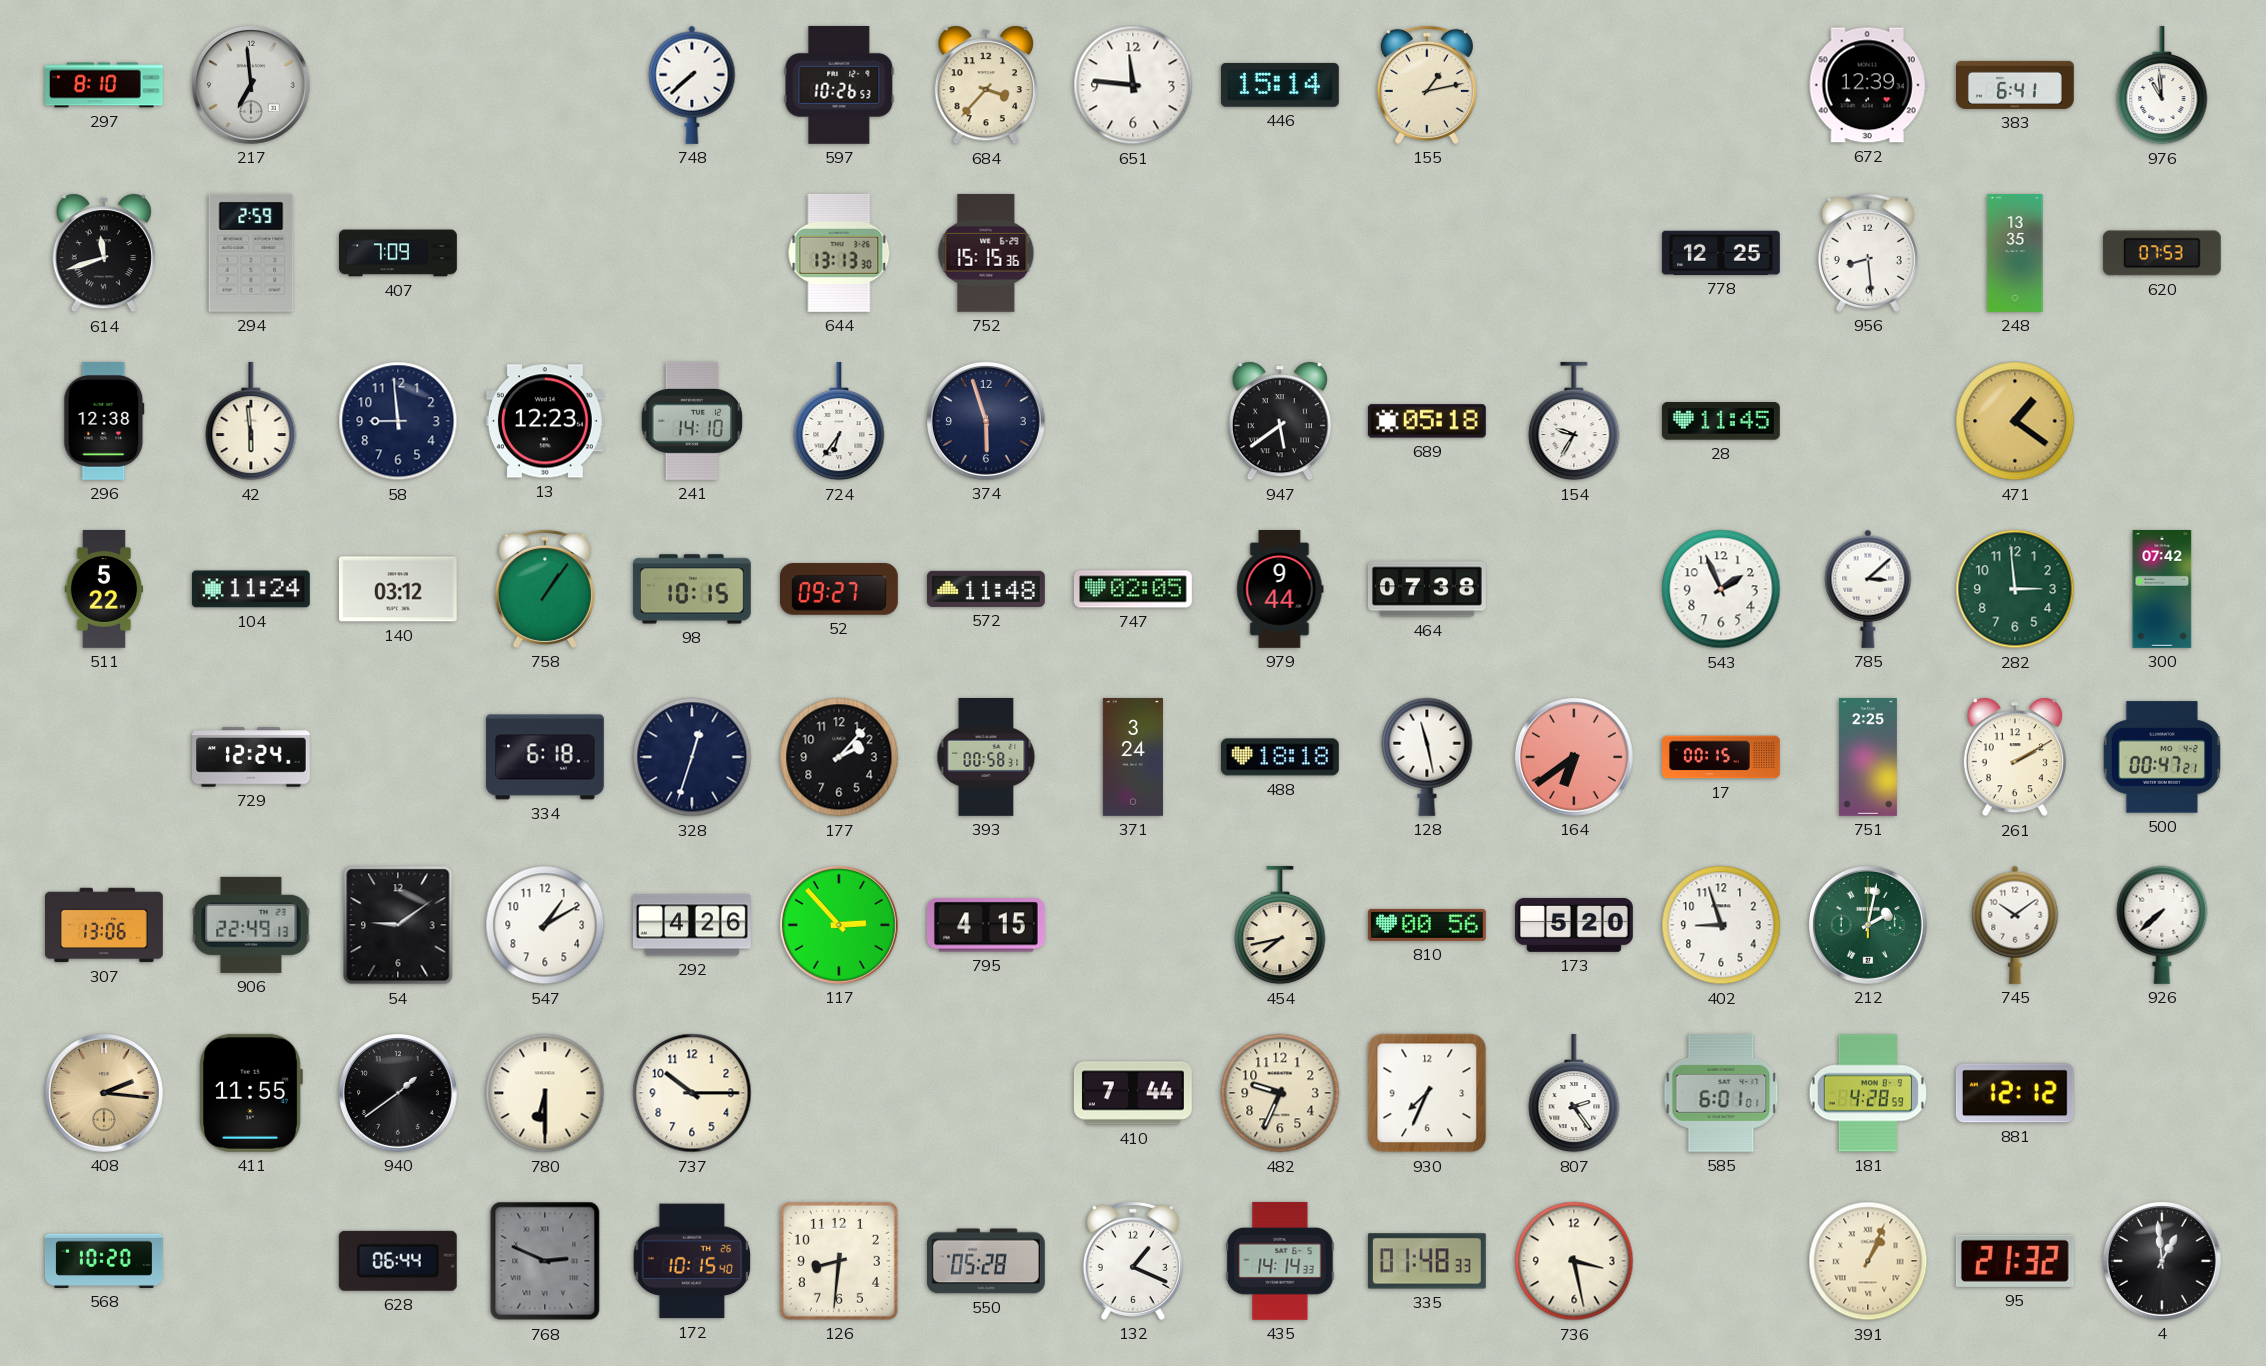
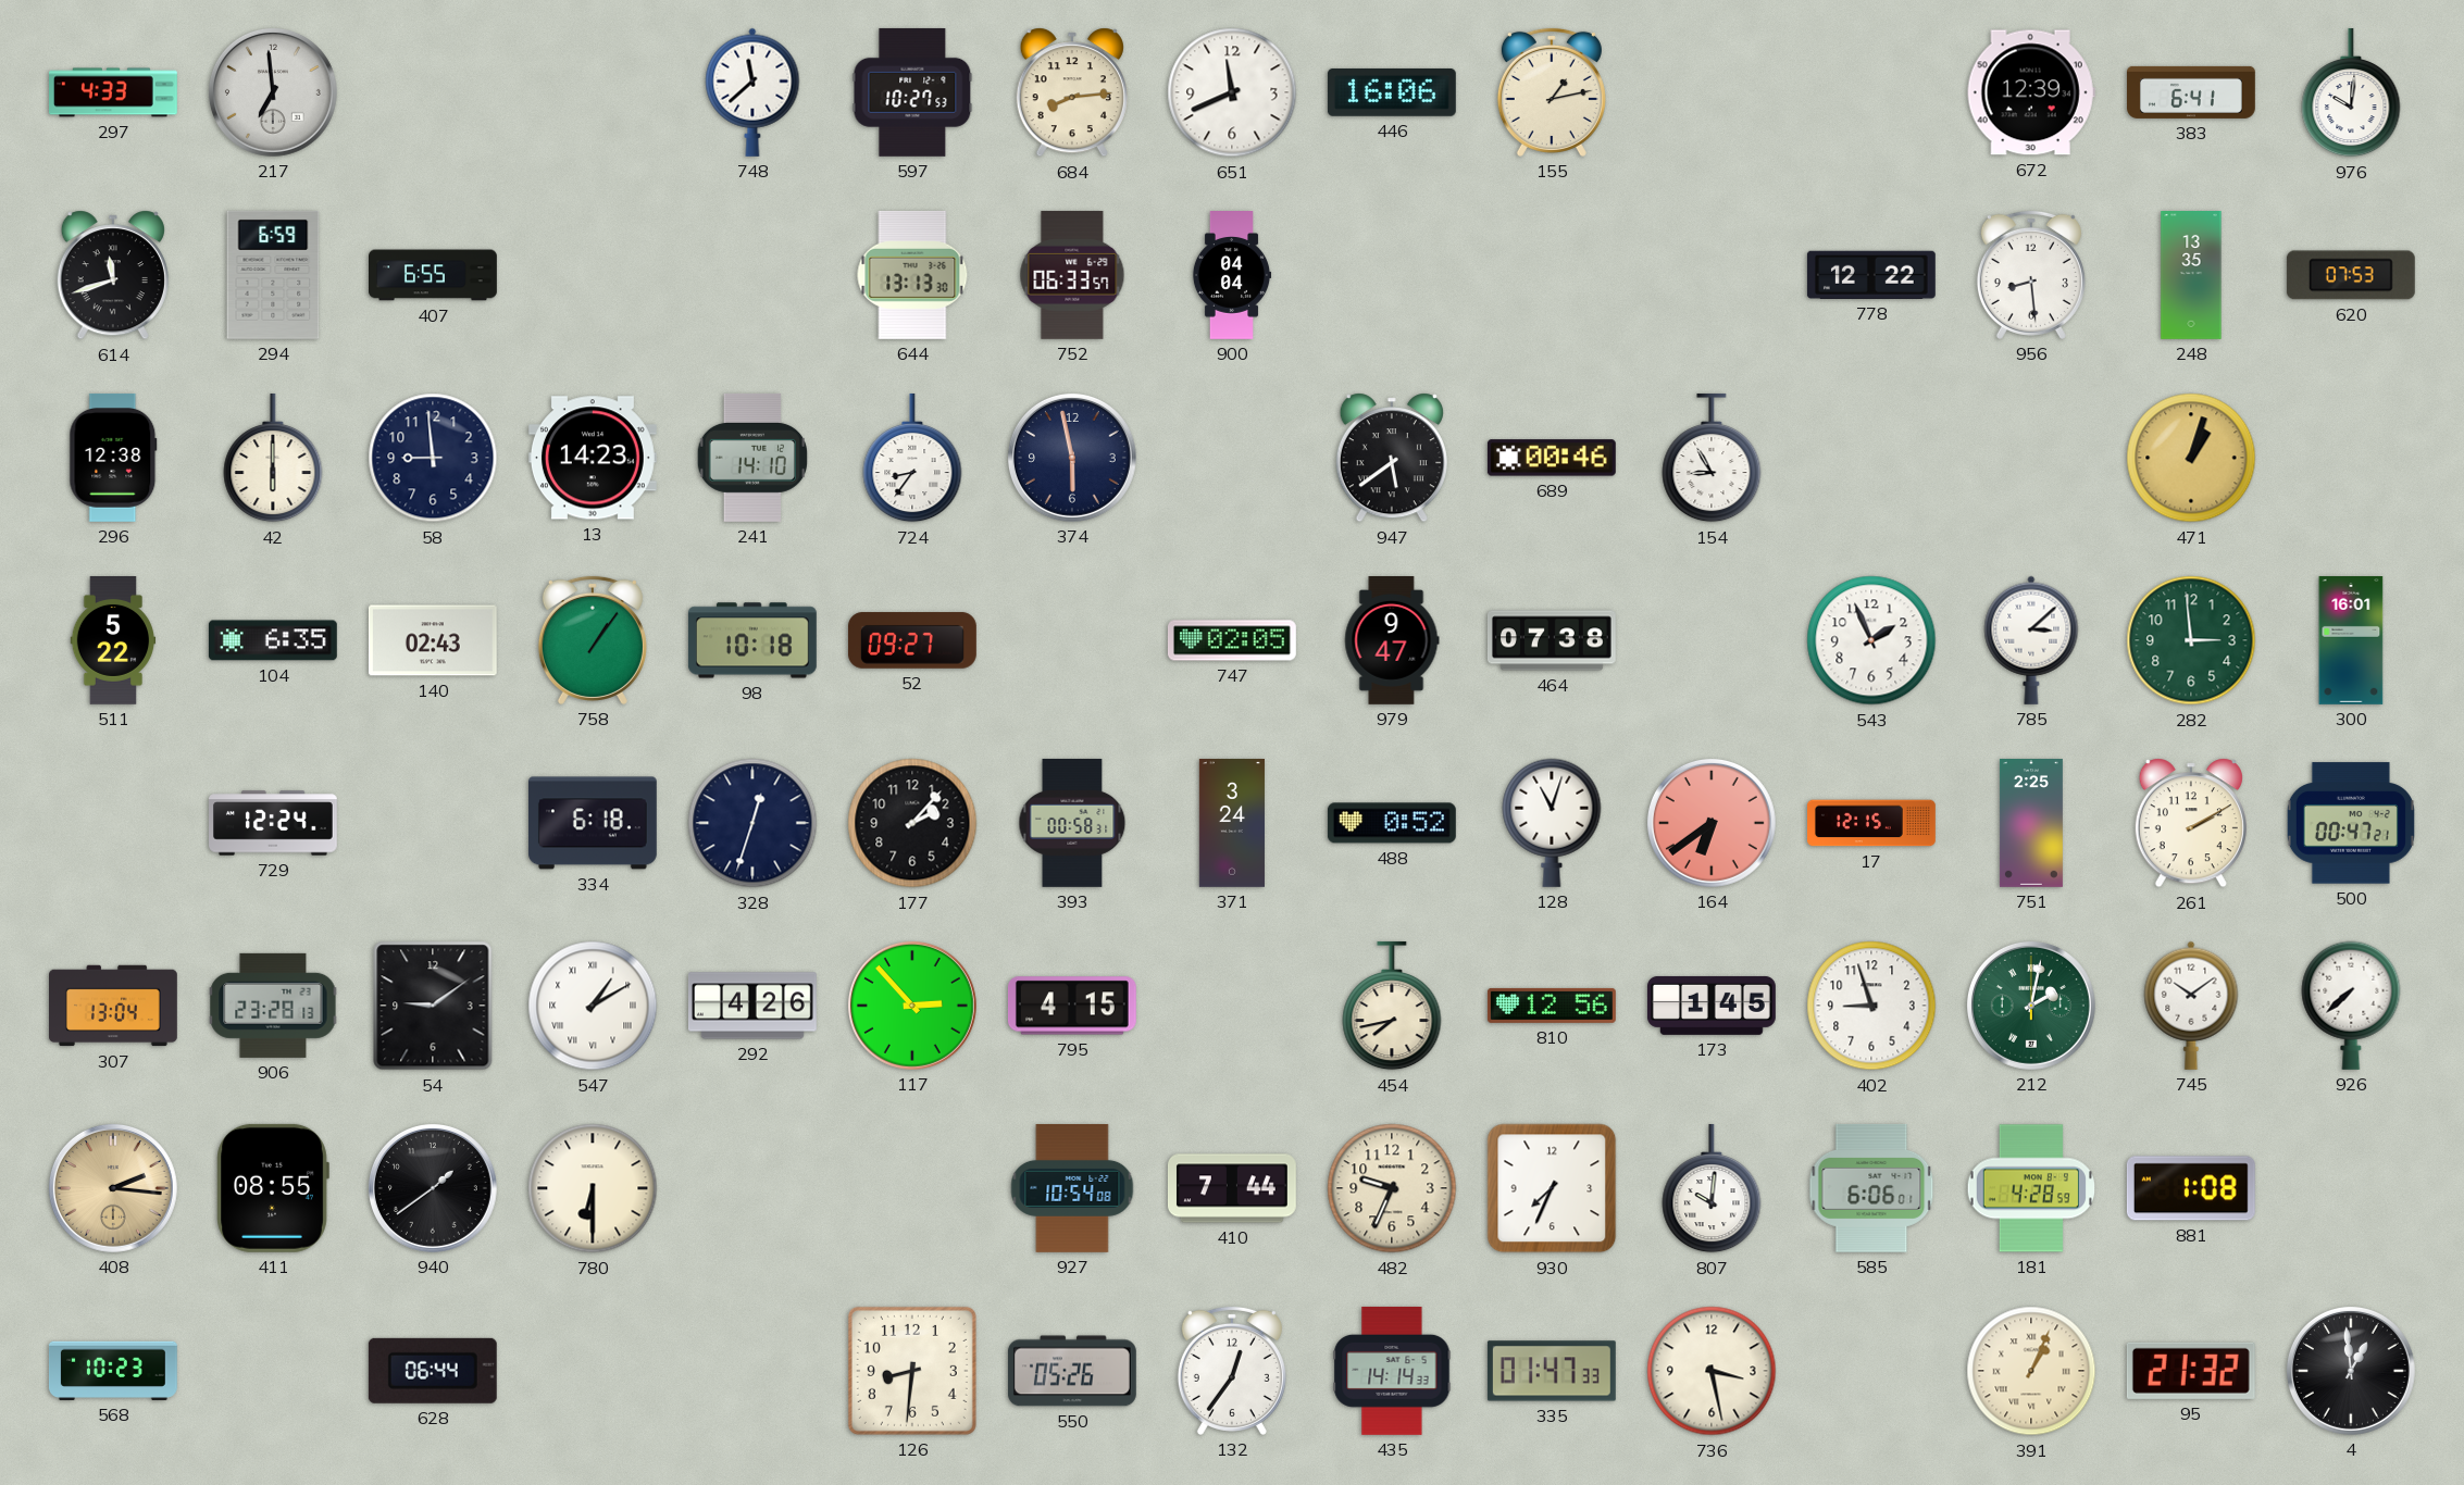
297: 8:10 -> 4:33
748: 7:38 -> 11:38
597: 10:26 -> 10:27
684: 3:37 -> 8:14
651: 11:46 -> 11:41
446: 15:14 -> 16:06
976: 10:59 -> 10:01
294: 2:59 -> 6:59
407: 7:09 -> 6:55
752: 15:15 -> 06:33
900: none -> 04:04
778: 12:25 -> 12:22
42: 5:59 -> 6:00
13: 12:23 -> 14:23
724: 6:36 -> 8:36
374: 5:57 -> 5:58
689: 05:18 -> 00:46
154: 9:35 -> 8:55
28: 11:45 -> none
471: 1:21 -> 1:03
104: 11:24 -> 6:35
140: 03:12 -> 02:43
98: 10:15 -> 10:18
572: 11:48 -> none
979: 9:44 -> 9:47
300: 07:42 -> 16:01
488: 18:18 -> 0:52
128: 11:28 -> 11:03
17: 00:15 -> 12:15
307: 13:06 -> 13:04
906: 22:49 -> 23:28
547 numerals: Arabic -> Roman
810: 00:56 -> 12:56
173: 5:20 -> 1:45
411: 11:55 -> 08:55
737: 10:15 -> none
927: none -> 10:54
807: 2:24 -> 10:01
585: 6:01 -> 6:06
881: 12:12 -> 1:08
568: 10:20 -> 10:23
768: 2:49 -> none
172: 10:15 -> none
550: 05:28 -> 05:26
132: 1:19 -> 12:36
335: 01:48 -> 01:47
